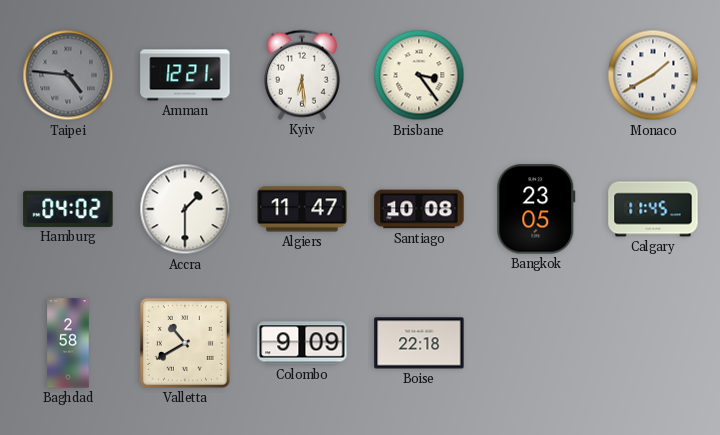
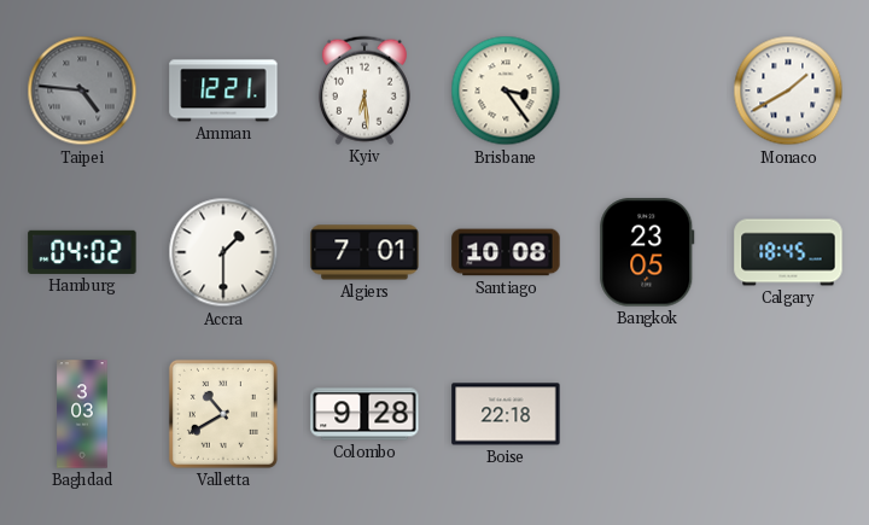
Algiers: 11:47 -> 7:01
Calgary: 11:45 -> 18:45
Baghdad: 2:58 -> 3:03
Colombo: 9:09 -> 9:28
